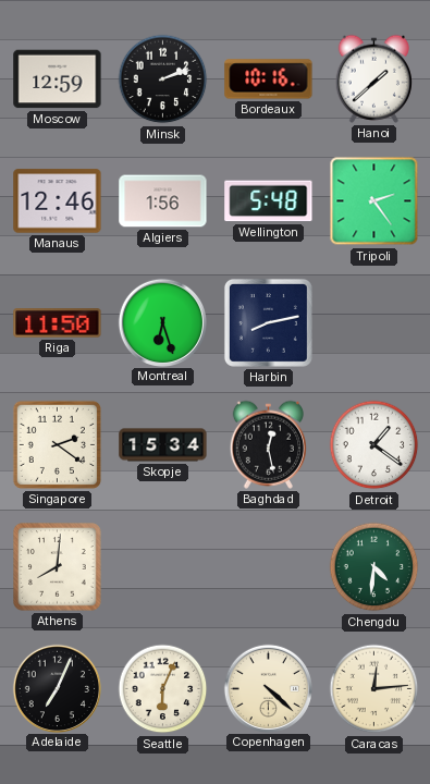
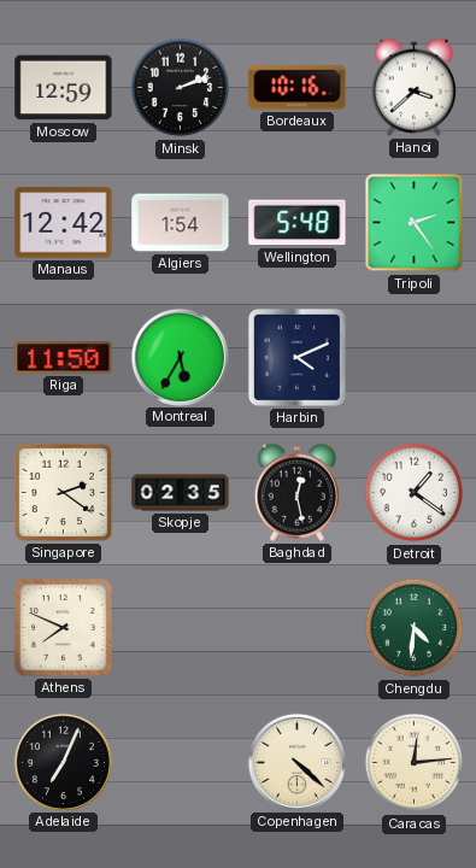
Hanoi: 1:38 -> 3:38
Manaus: 12:46 -> 12:42
Algiers: 1:56 -> 1:54
Montreal: 6:27 -> 5:35
Harbin: 8:13 -> 4:11
Skopje: 15:34 -> 02:35
Athens: 8:01 -> 7:49
Seattle: 6:04 -> none
